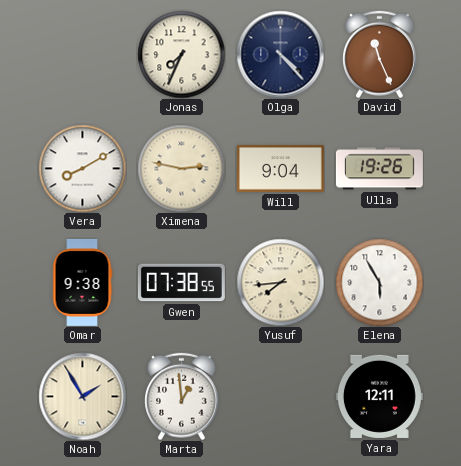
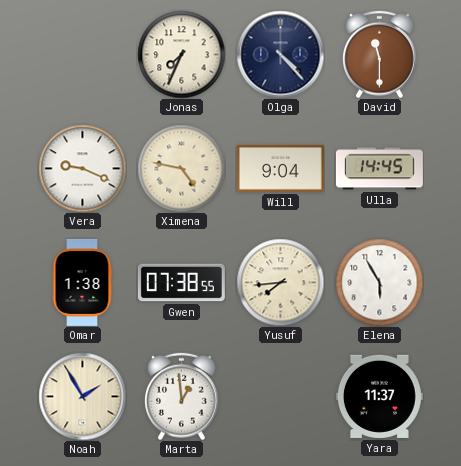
David: 11:26 -> 11:30
Vera: 8:10 -> 9:19
Ximena: 2:47 -> 4:47
Ulla: 19:26 -> 14:45
Omar: 9:38 -> 1:38
Yara: 12:11 -> 11:37
